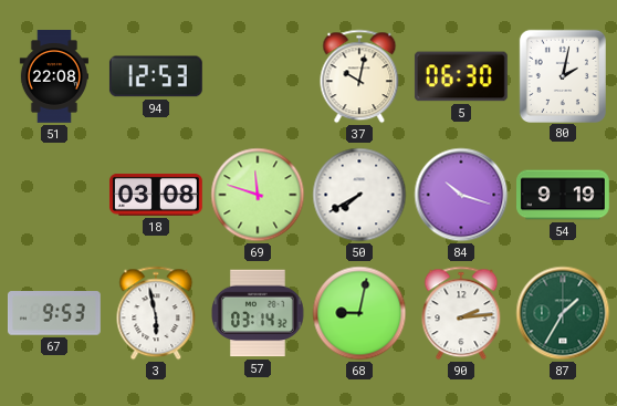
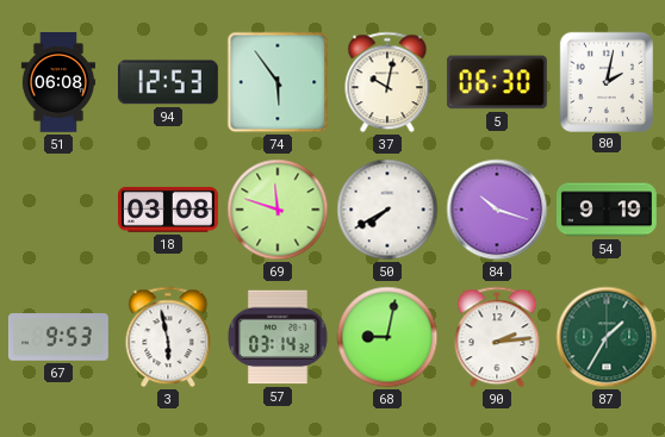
51: 22:08 -> 06:08
74: none -> 5:54
